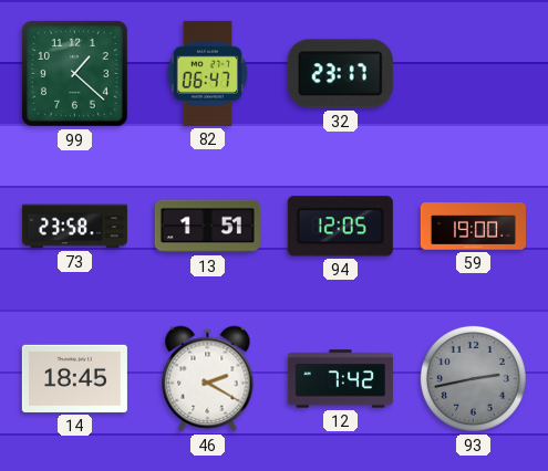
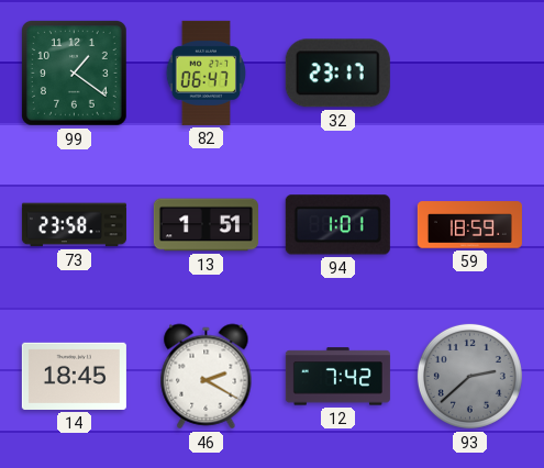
99: 1:22 -> 1:21
94: 12:05 -> 1:01
59: 19:00 -> 18:59
93: 2:43 -> 2:38
